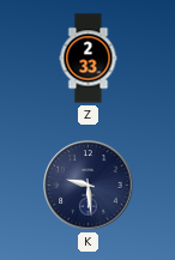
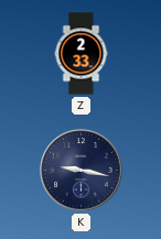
K: 9:29 -> 9:17
